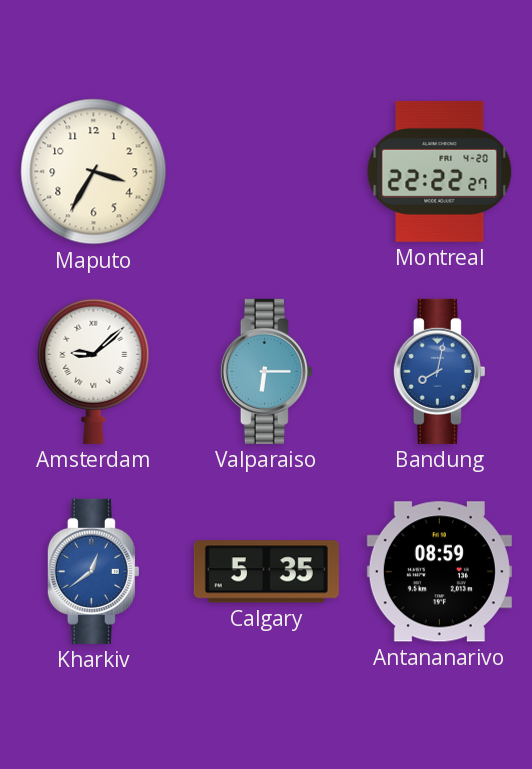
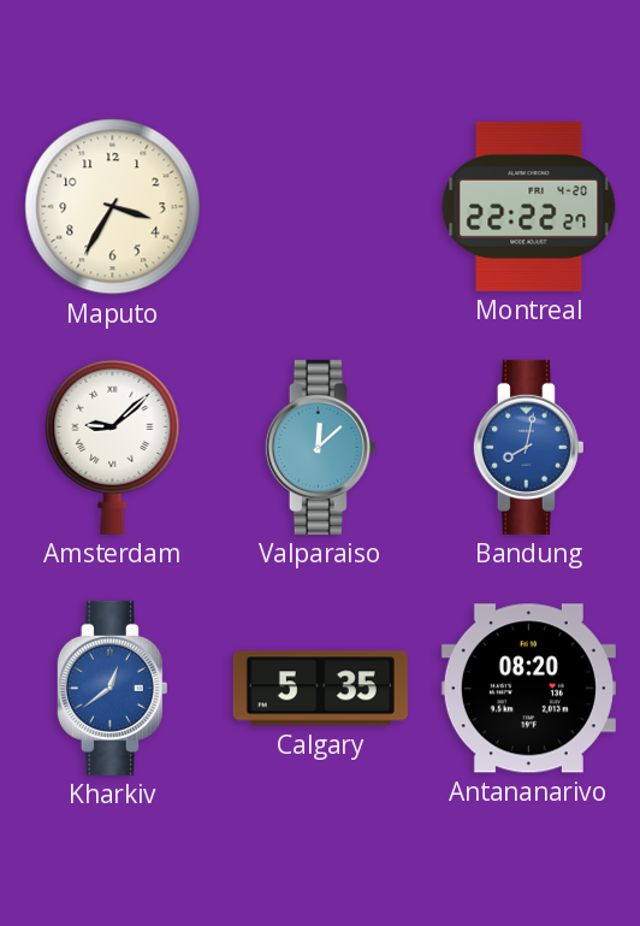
Valparaiso: 6:15 -> 12:08
Antananarivo: 08:59 -> 08:20
